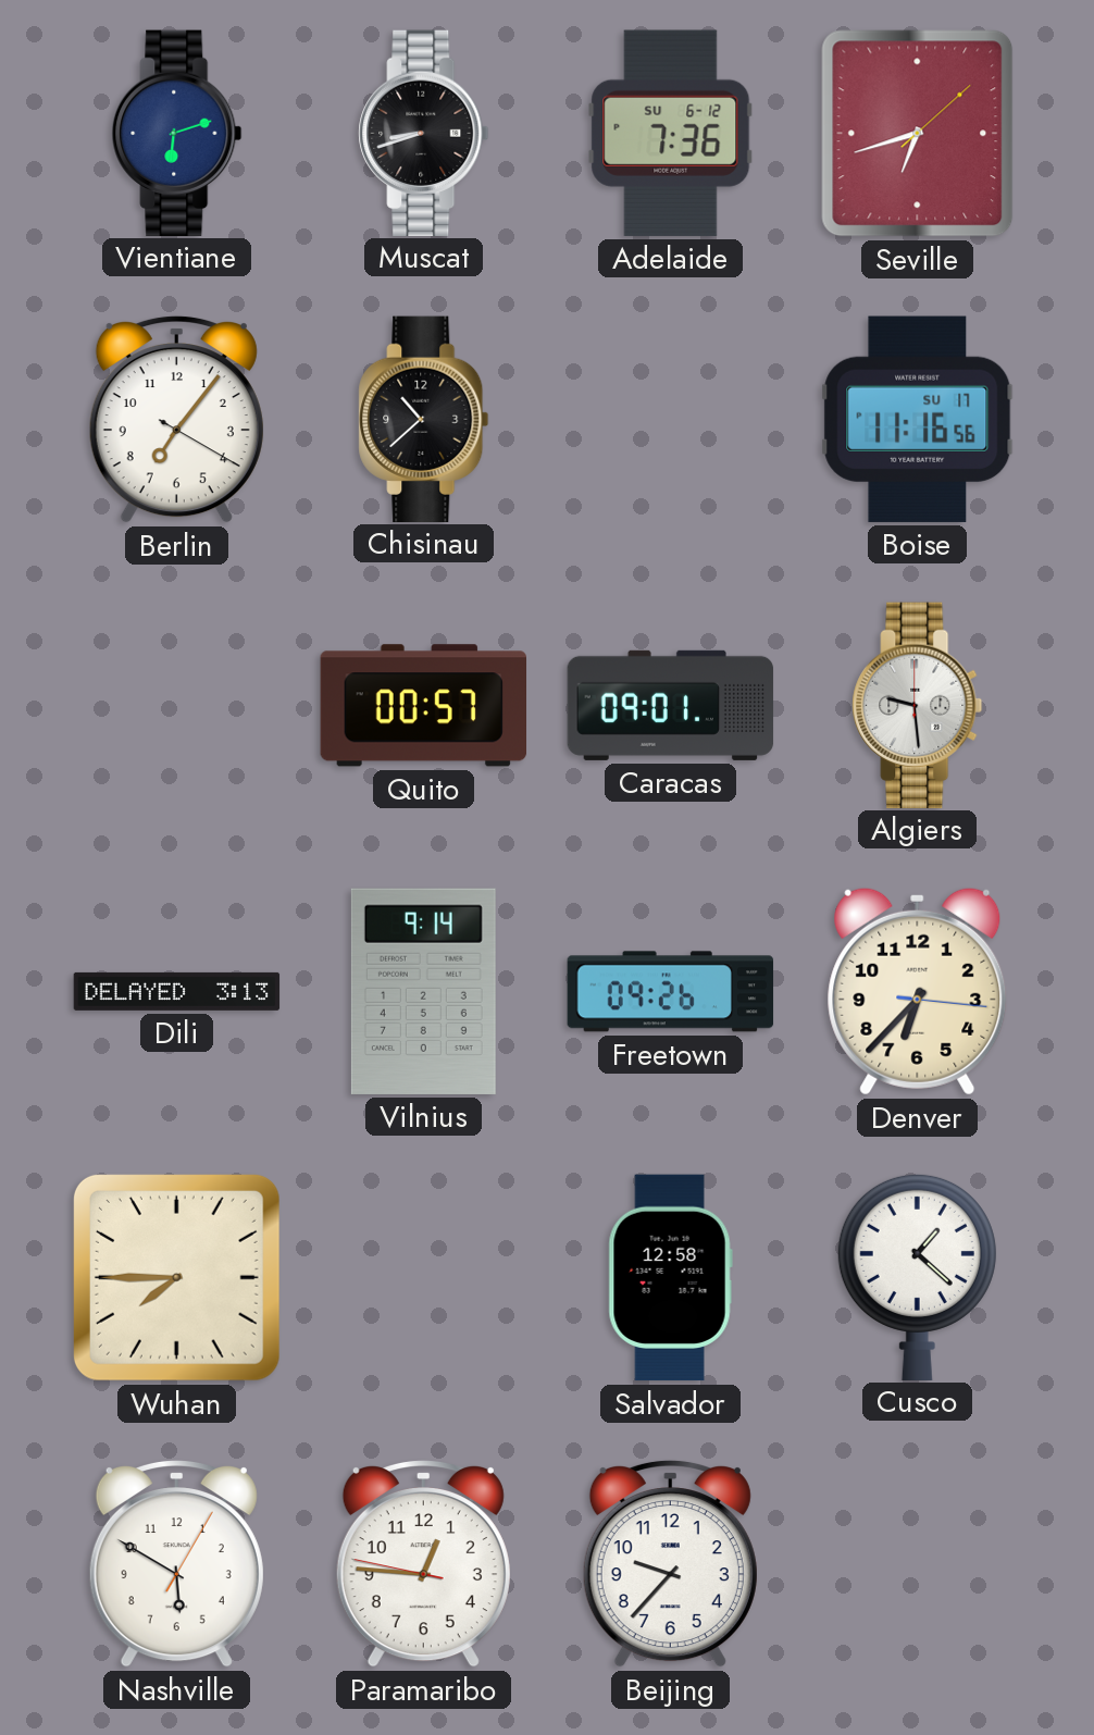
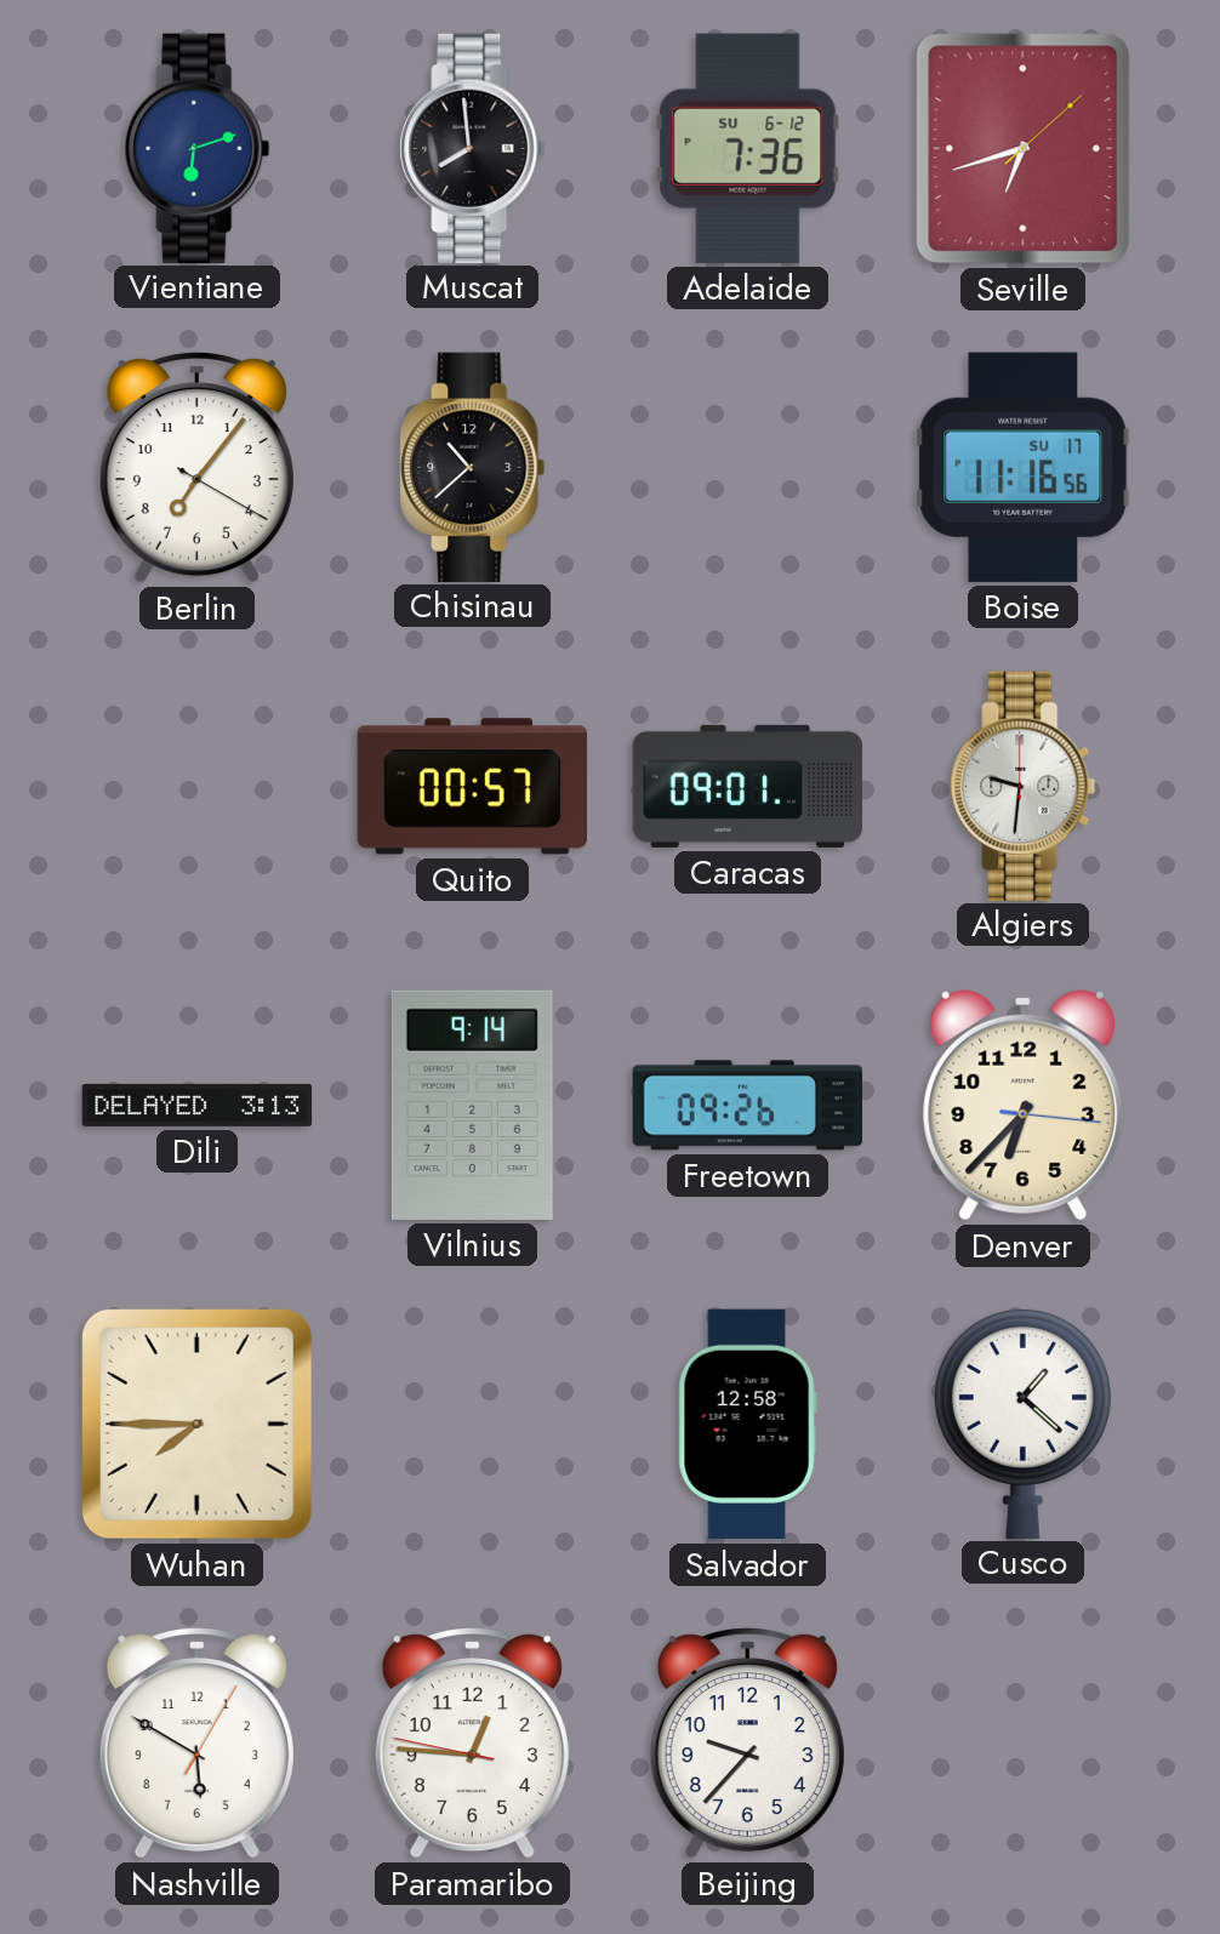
Muscat: 8:42 -> 7:59
Algiers: 9:29 -> 9:31
